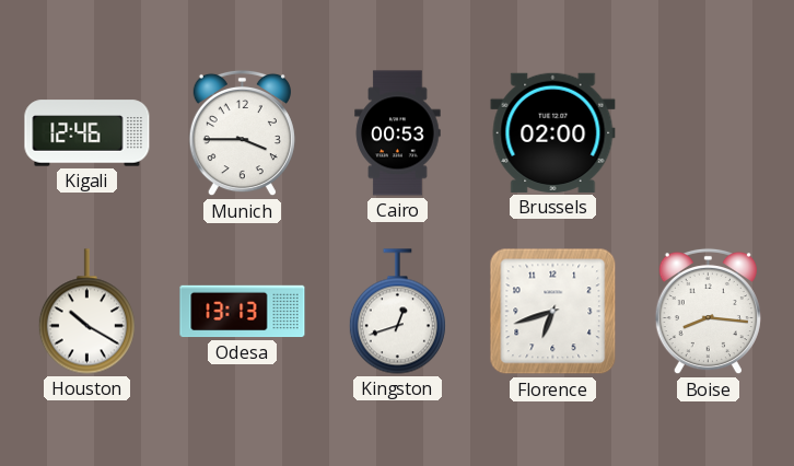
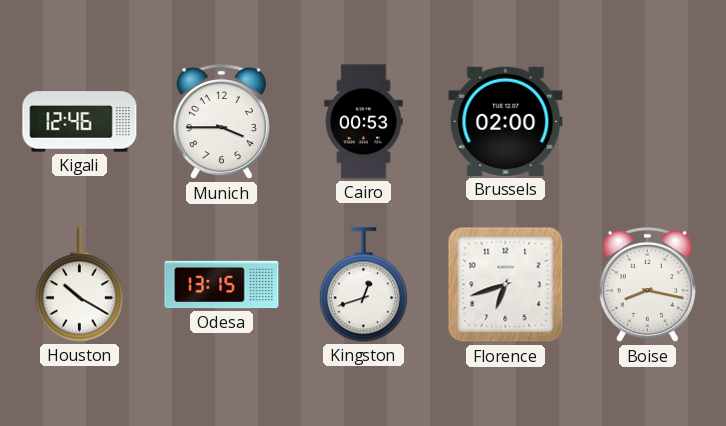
Odesa: 13:13 -> 13:15
Boise: 8:16 -> 8:17
